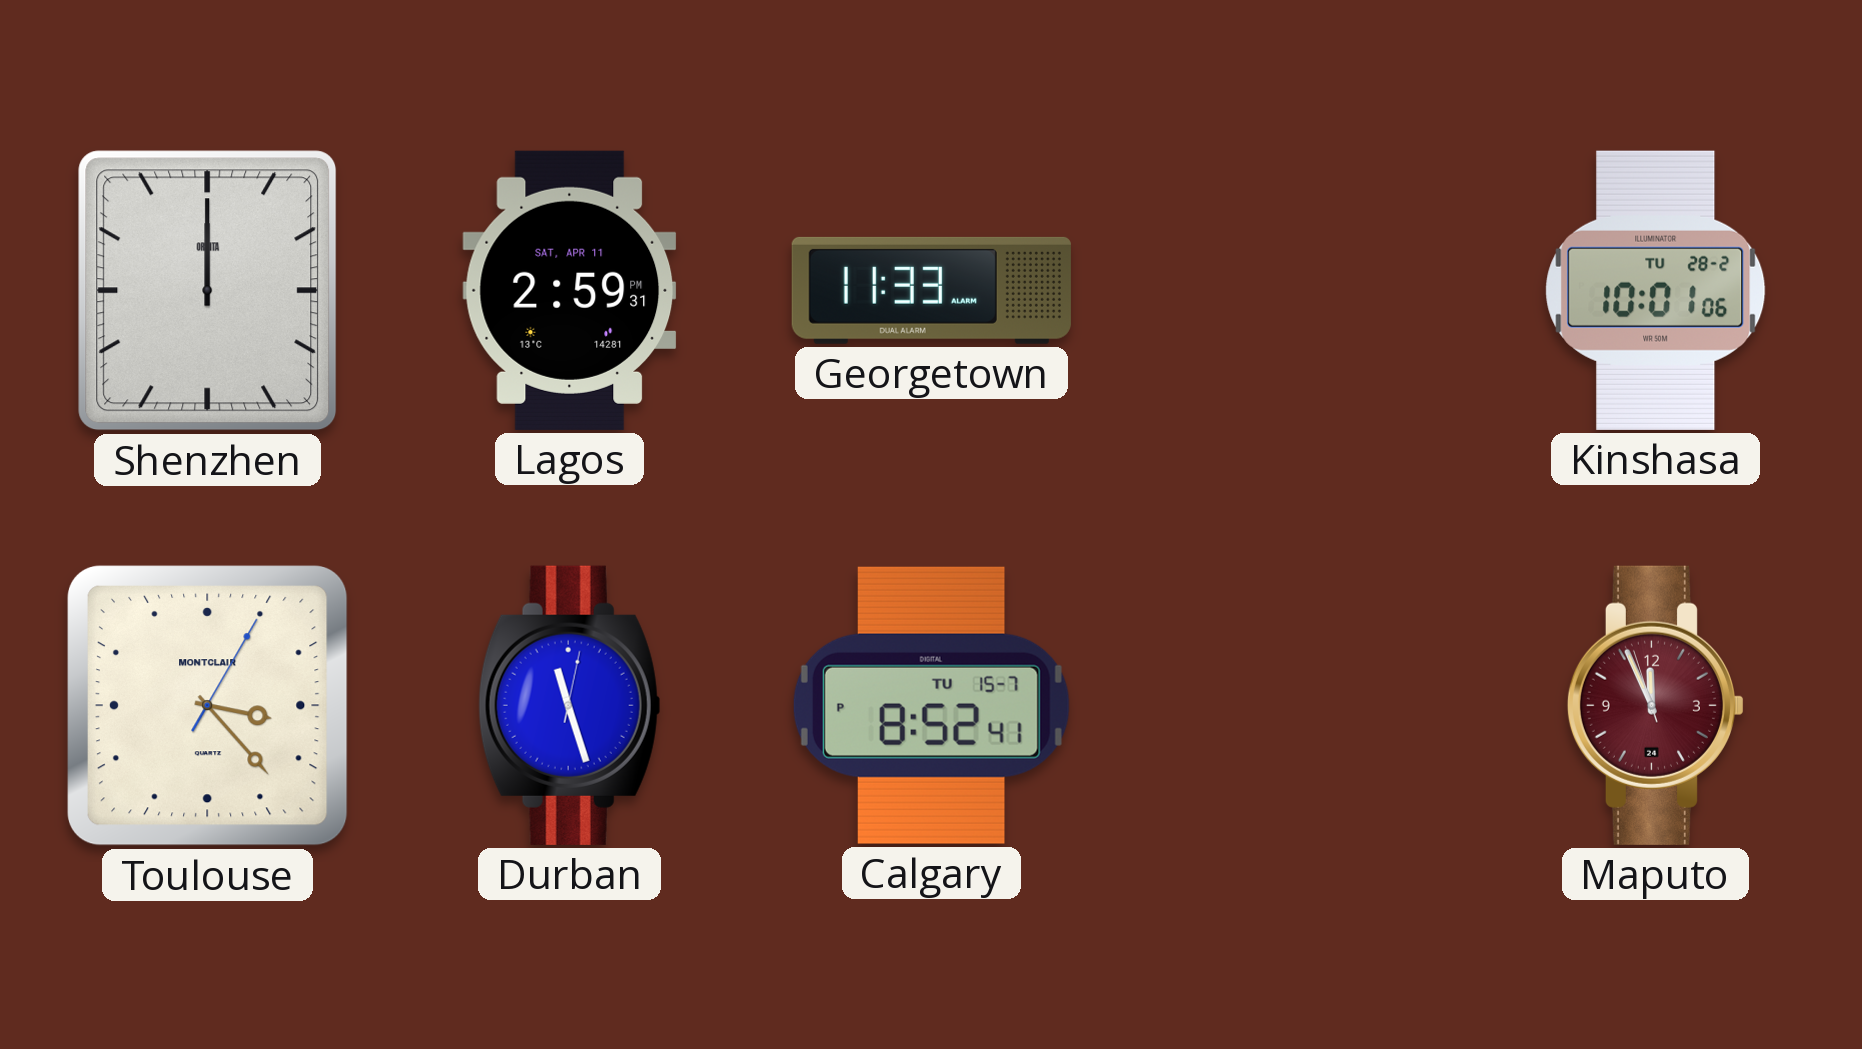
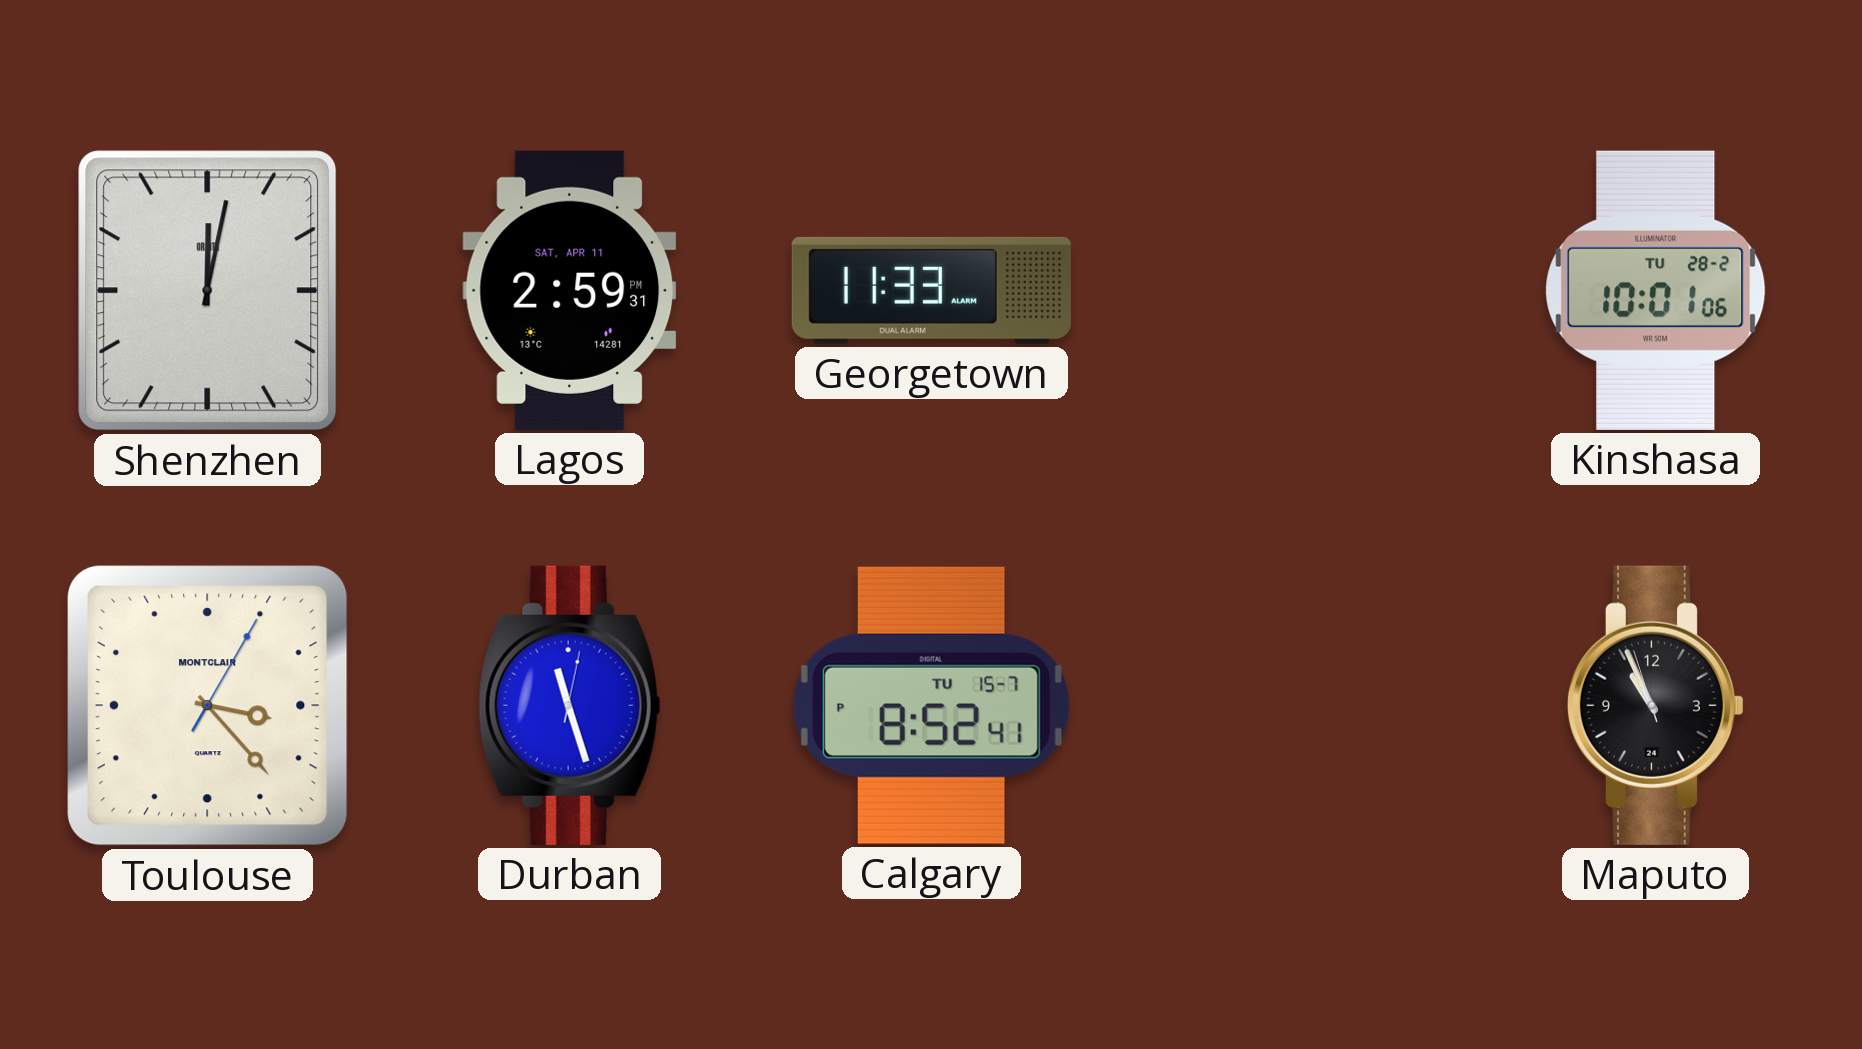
Shenzhen: 12:00 -> 12:02
Maputo: 11:55 -> 10:55
Maputo dial: burgundy -> black
